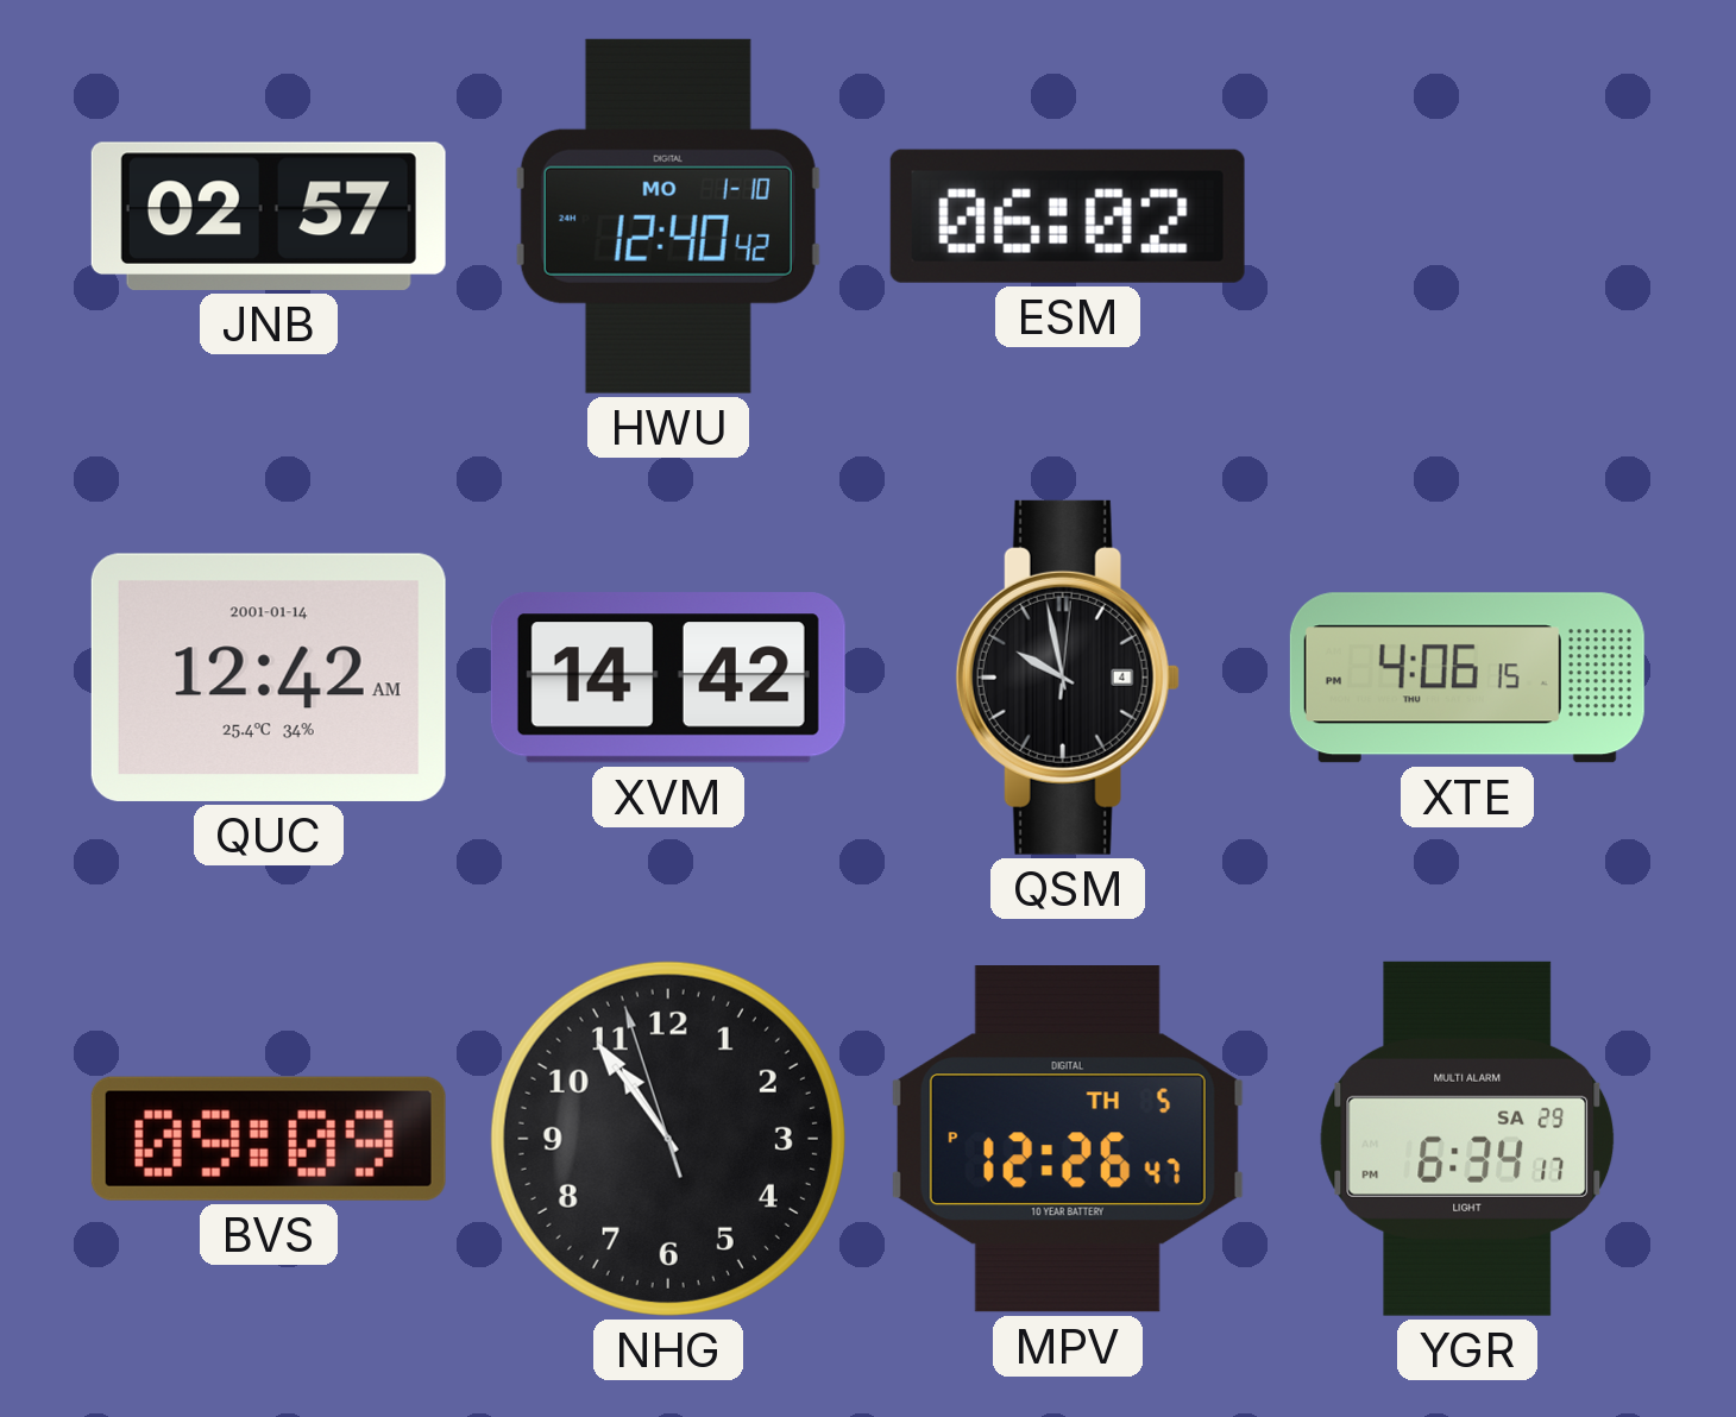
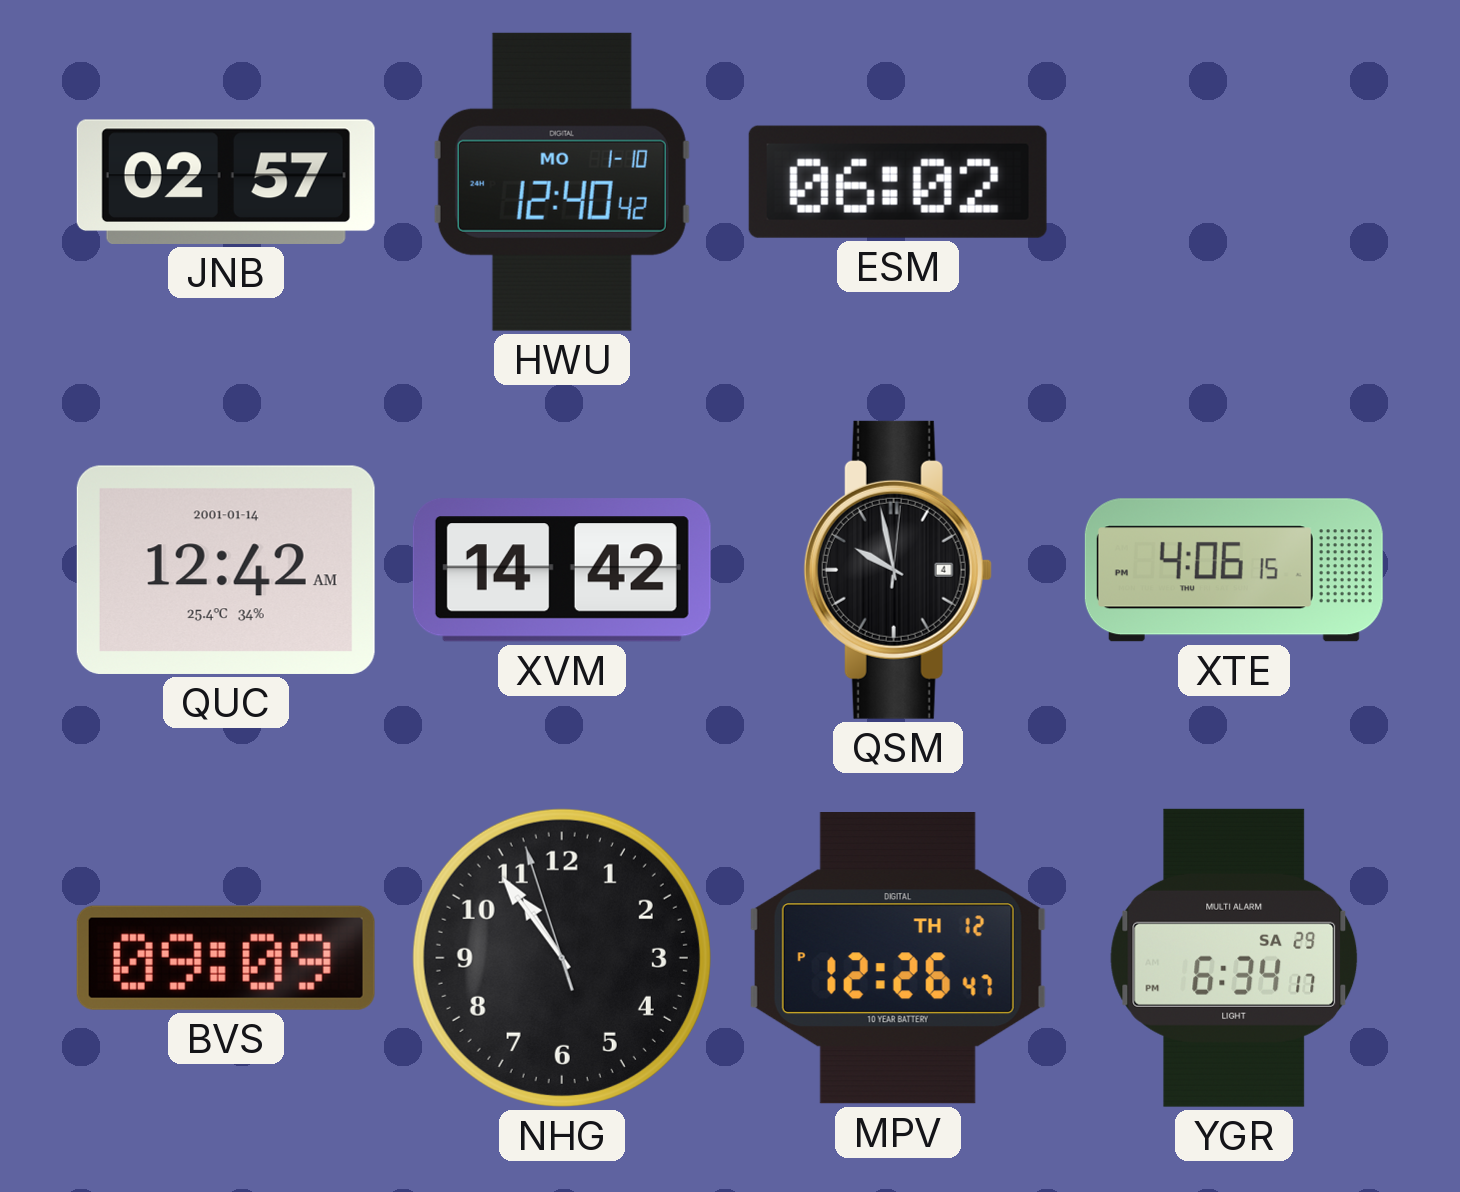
MPV date: TH 5 -> TH 12
